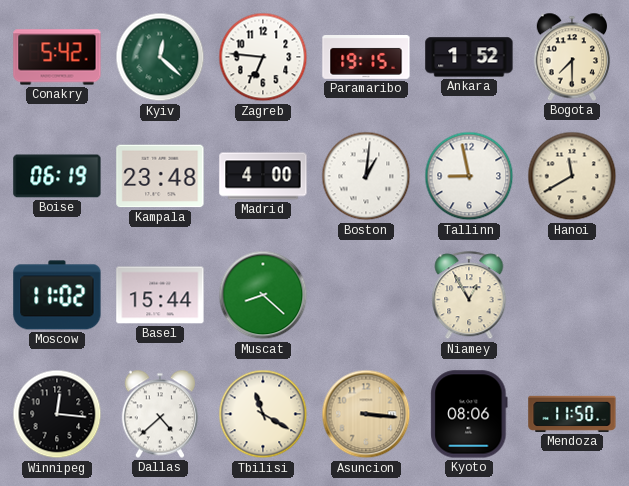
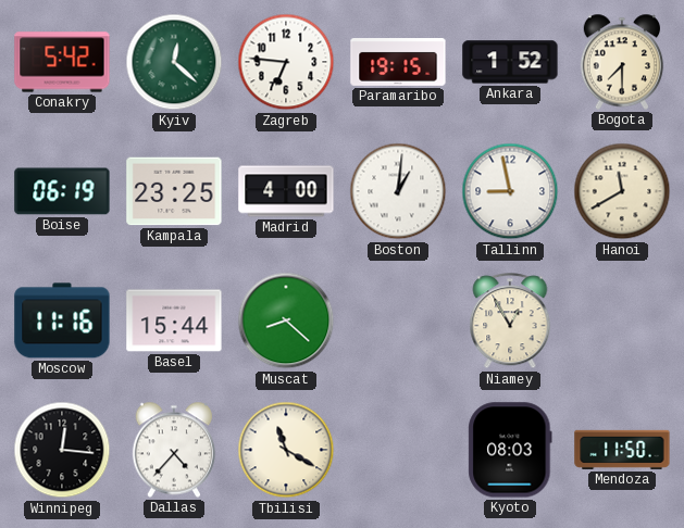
Kampala: 23:48 -> 23:25
Moscow: 11:02 -> 11:16
Dallas: 4:38 -> 4:37
Asuncion: 3:16 -> none
Kyoto: 08:06 -> 08:03
